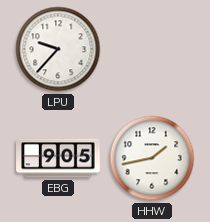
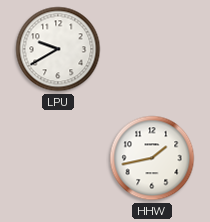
LPU: 9:37 -> 9:40
EBG: 9:05 -> none
